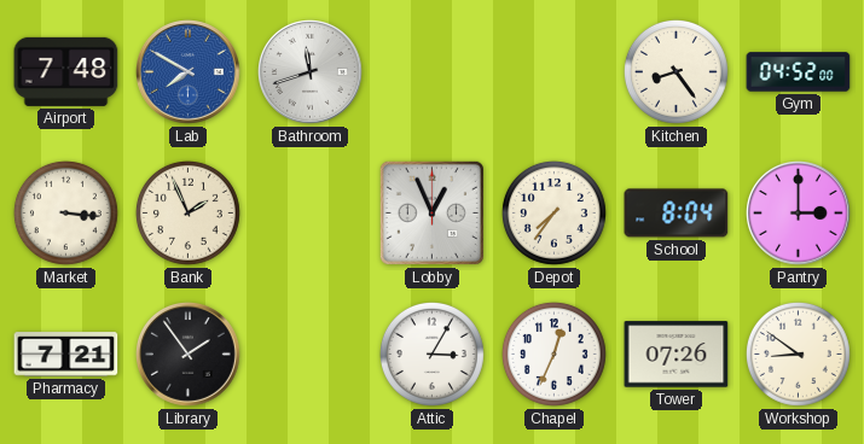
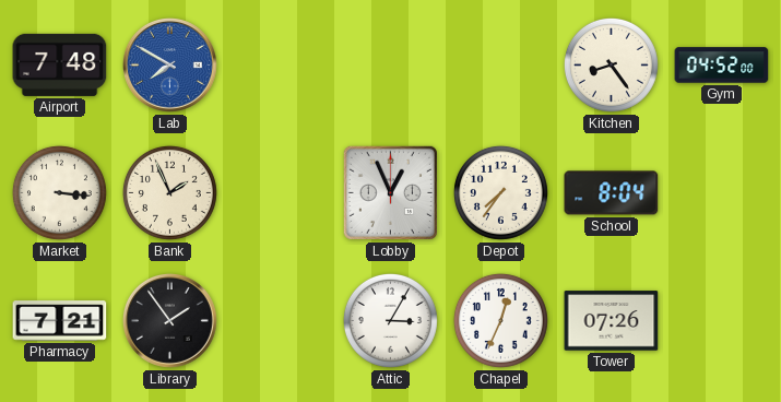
Bathroom: 11:42 -> none
Pantry: 3:00 -> none
Workshop: 8:51 -> none
